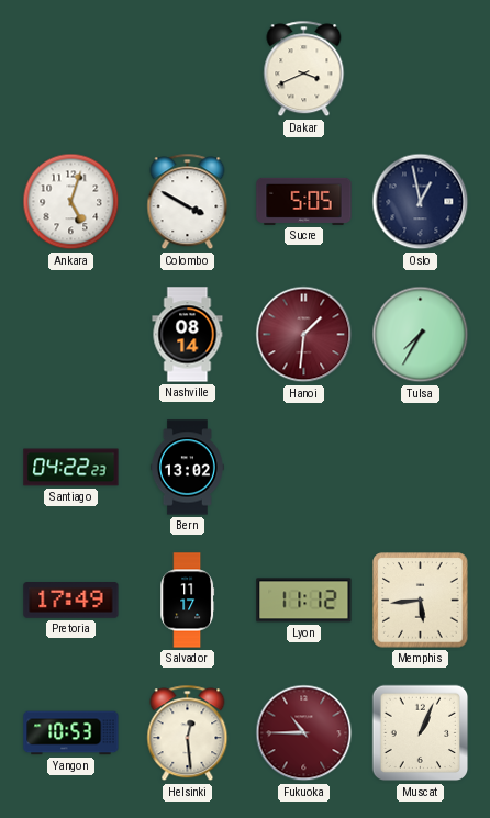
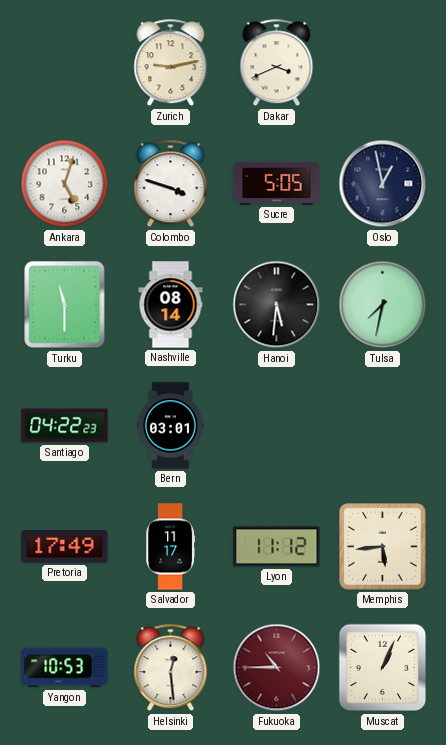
Zurich: none -> 9:13
Colombo: 3:50 -> 3:48
Turku: none -> 11:30
Hanoi: 1:31 -> 5:31
Hanoi dial: burgundy -> black
Tulsa: 7:35 -> 7:32
Bern: 13:02 -> 03:01
